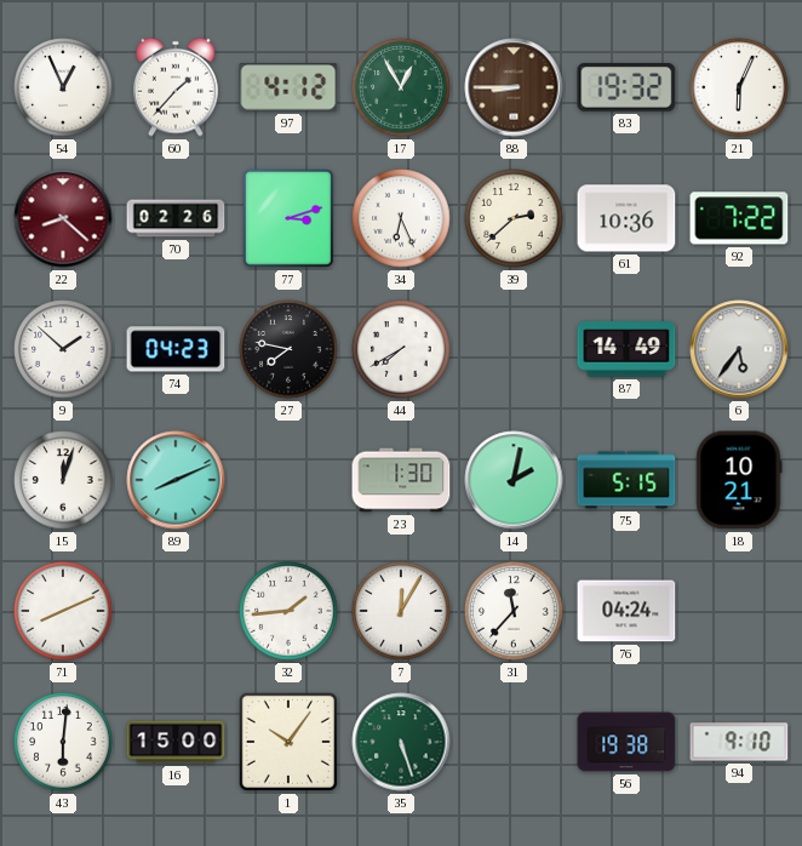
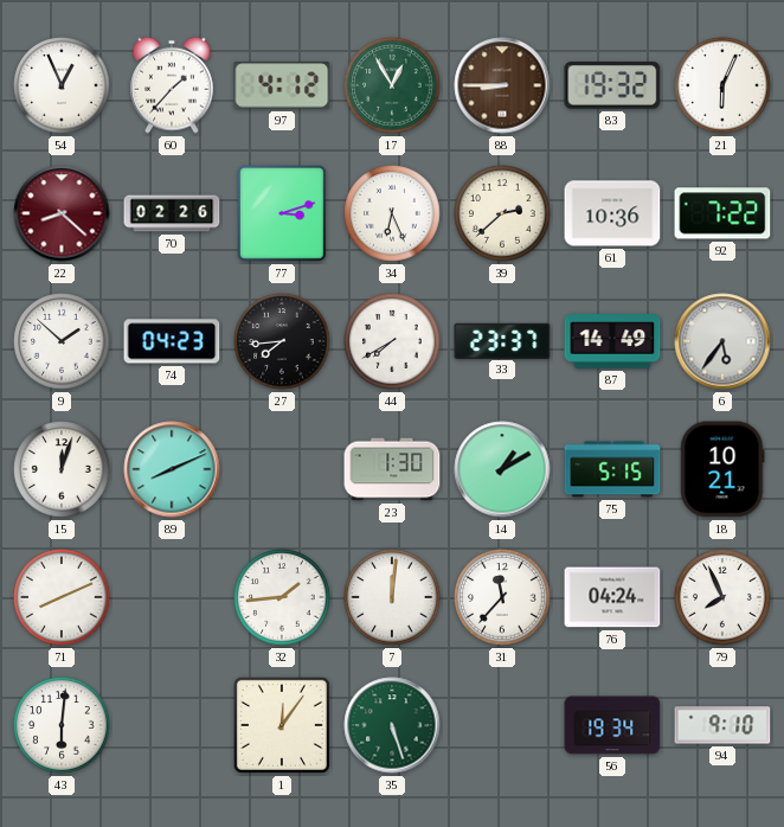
27: 7:47 -> 7:44
33: none -> 23:37
14: 2:02 -> 1:10
7: 12:05 -> 12:01
79: none -> 7:56
16: 15:00 -> none
1: 10:06 -> 12:06
56: 19:38 -> 19:34
